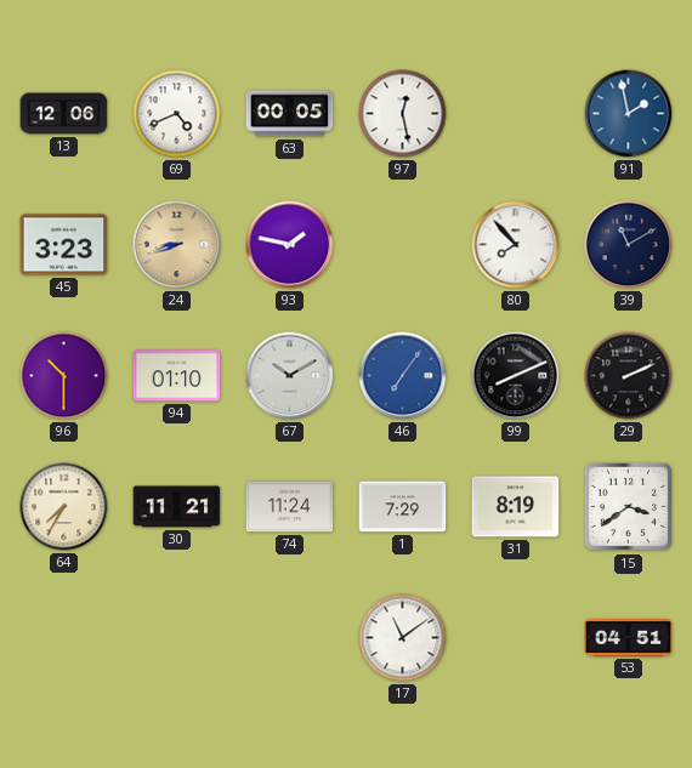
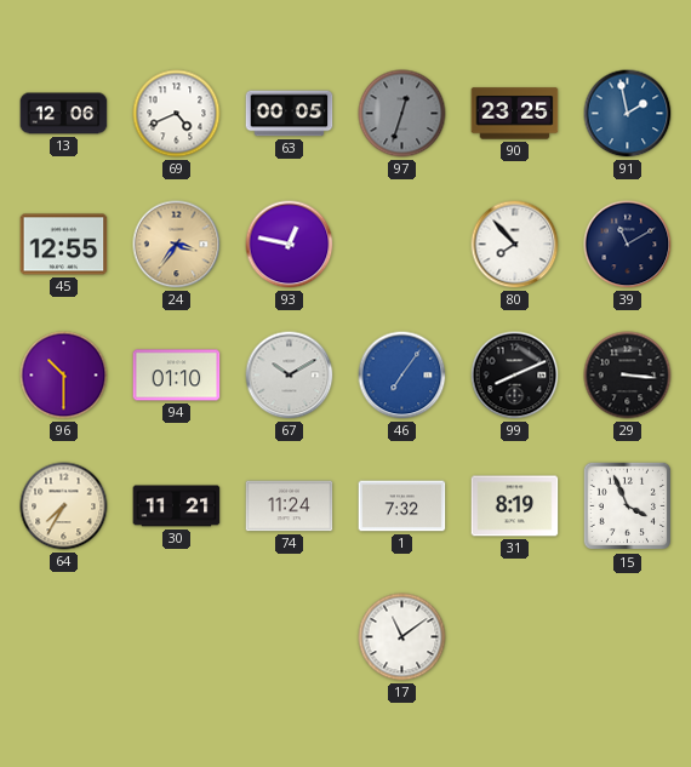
97: 12:28 -> 12:33
97 dial: white -> grey
90: none -> 23:25
45: 3:23 -> 12:55
24: 8:42 -> 3:36
93: 1:47 -> 12:47
29: 2:11 -> 3:16
1: 7:29 -> 7:32
15: 3:39 -> 3:56
53: 04:51 -> none
